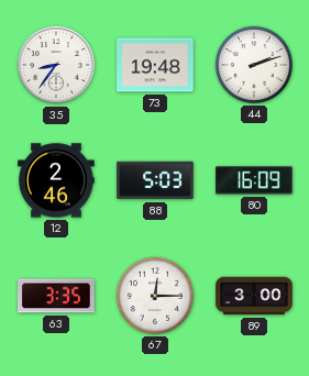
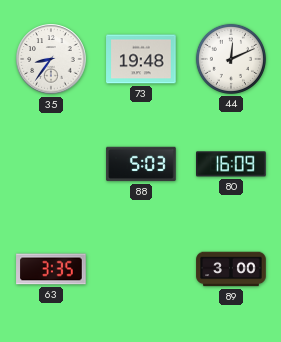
44: 2:12 -> 12:11
12: 2:46 -> none
67: 12:15 -> none
